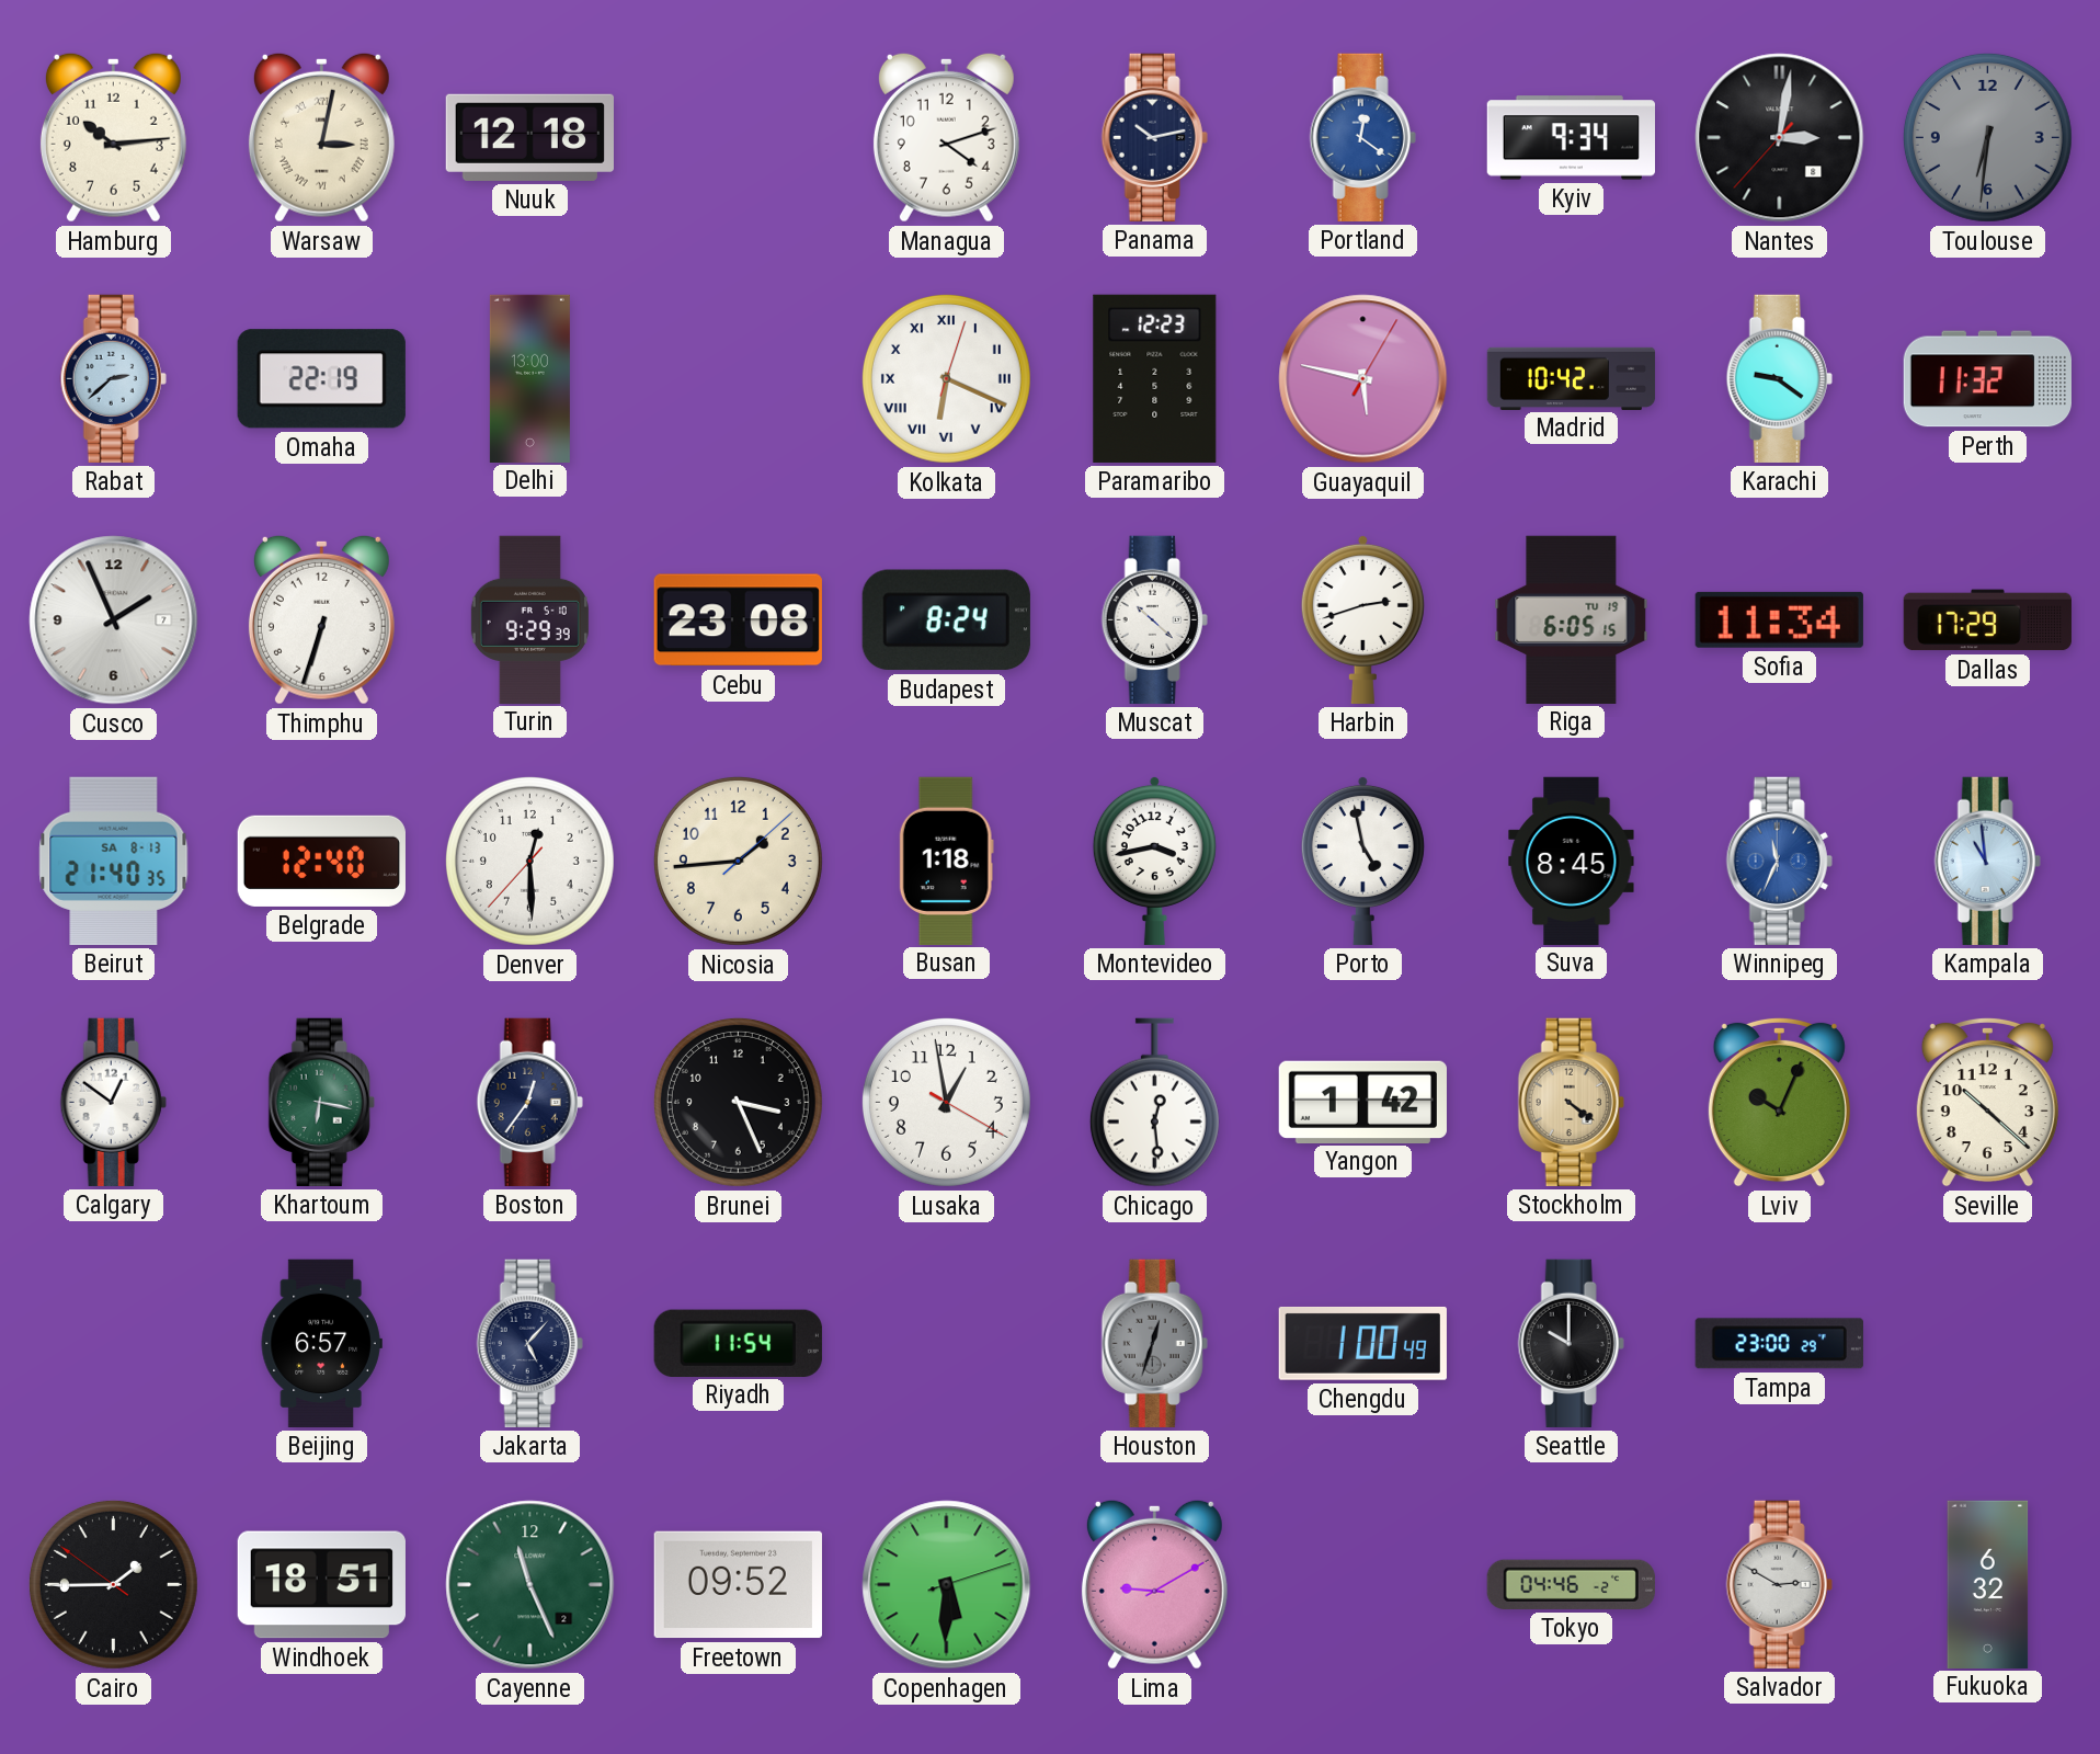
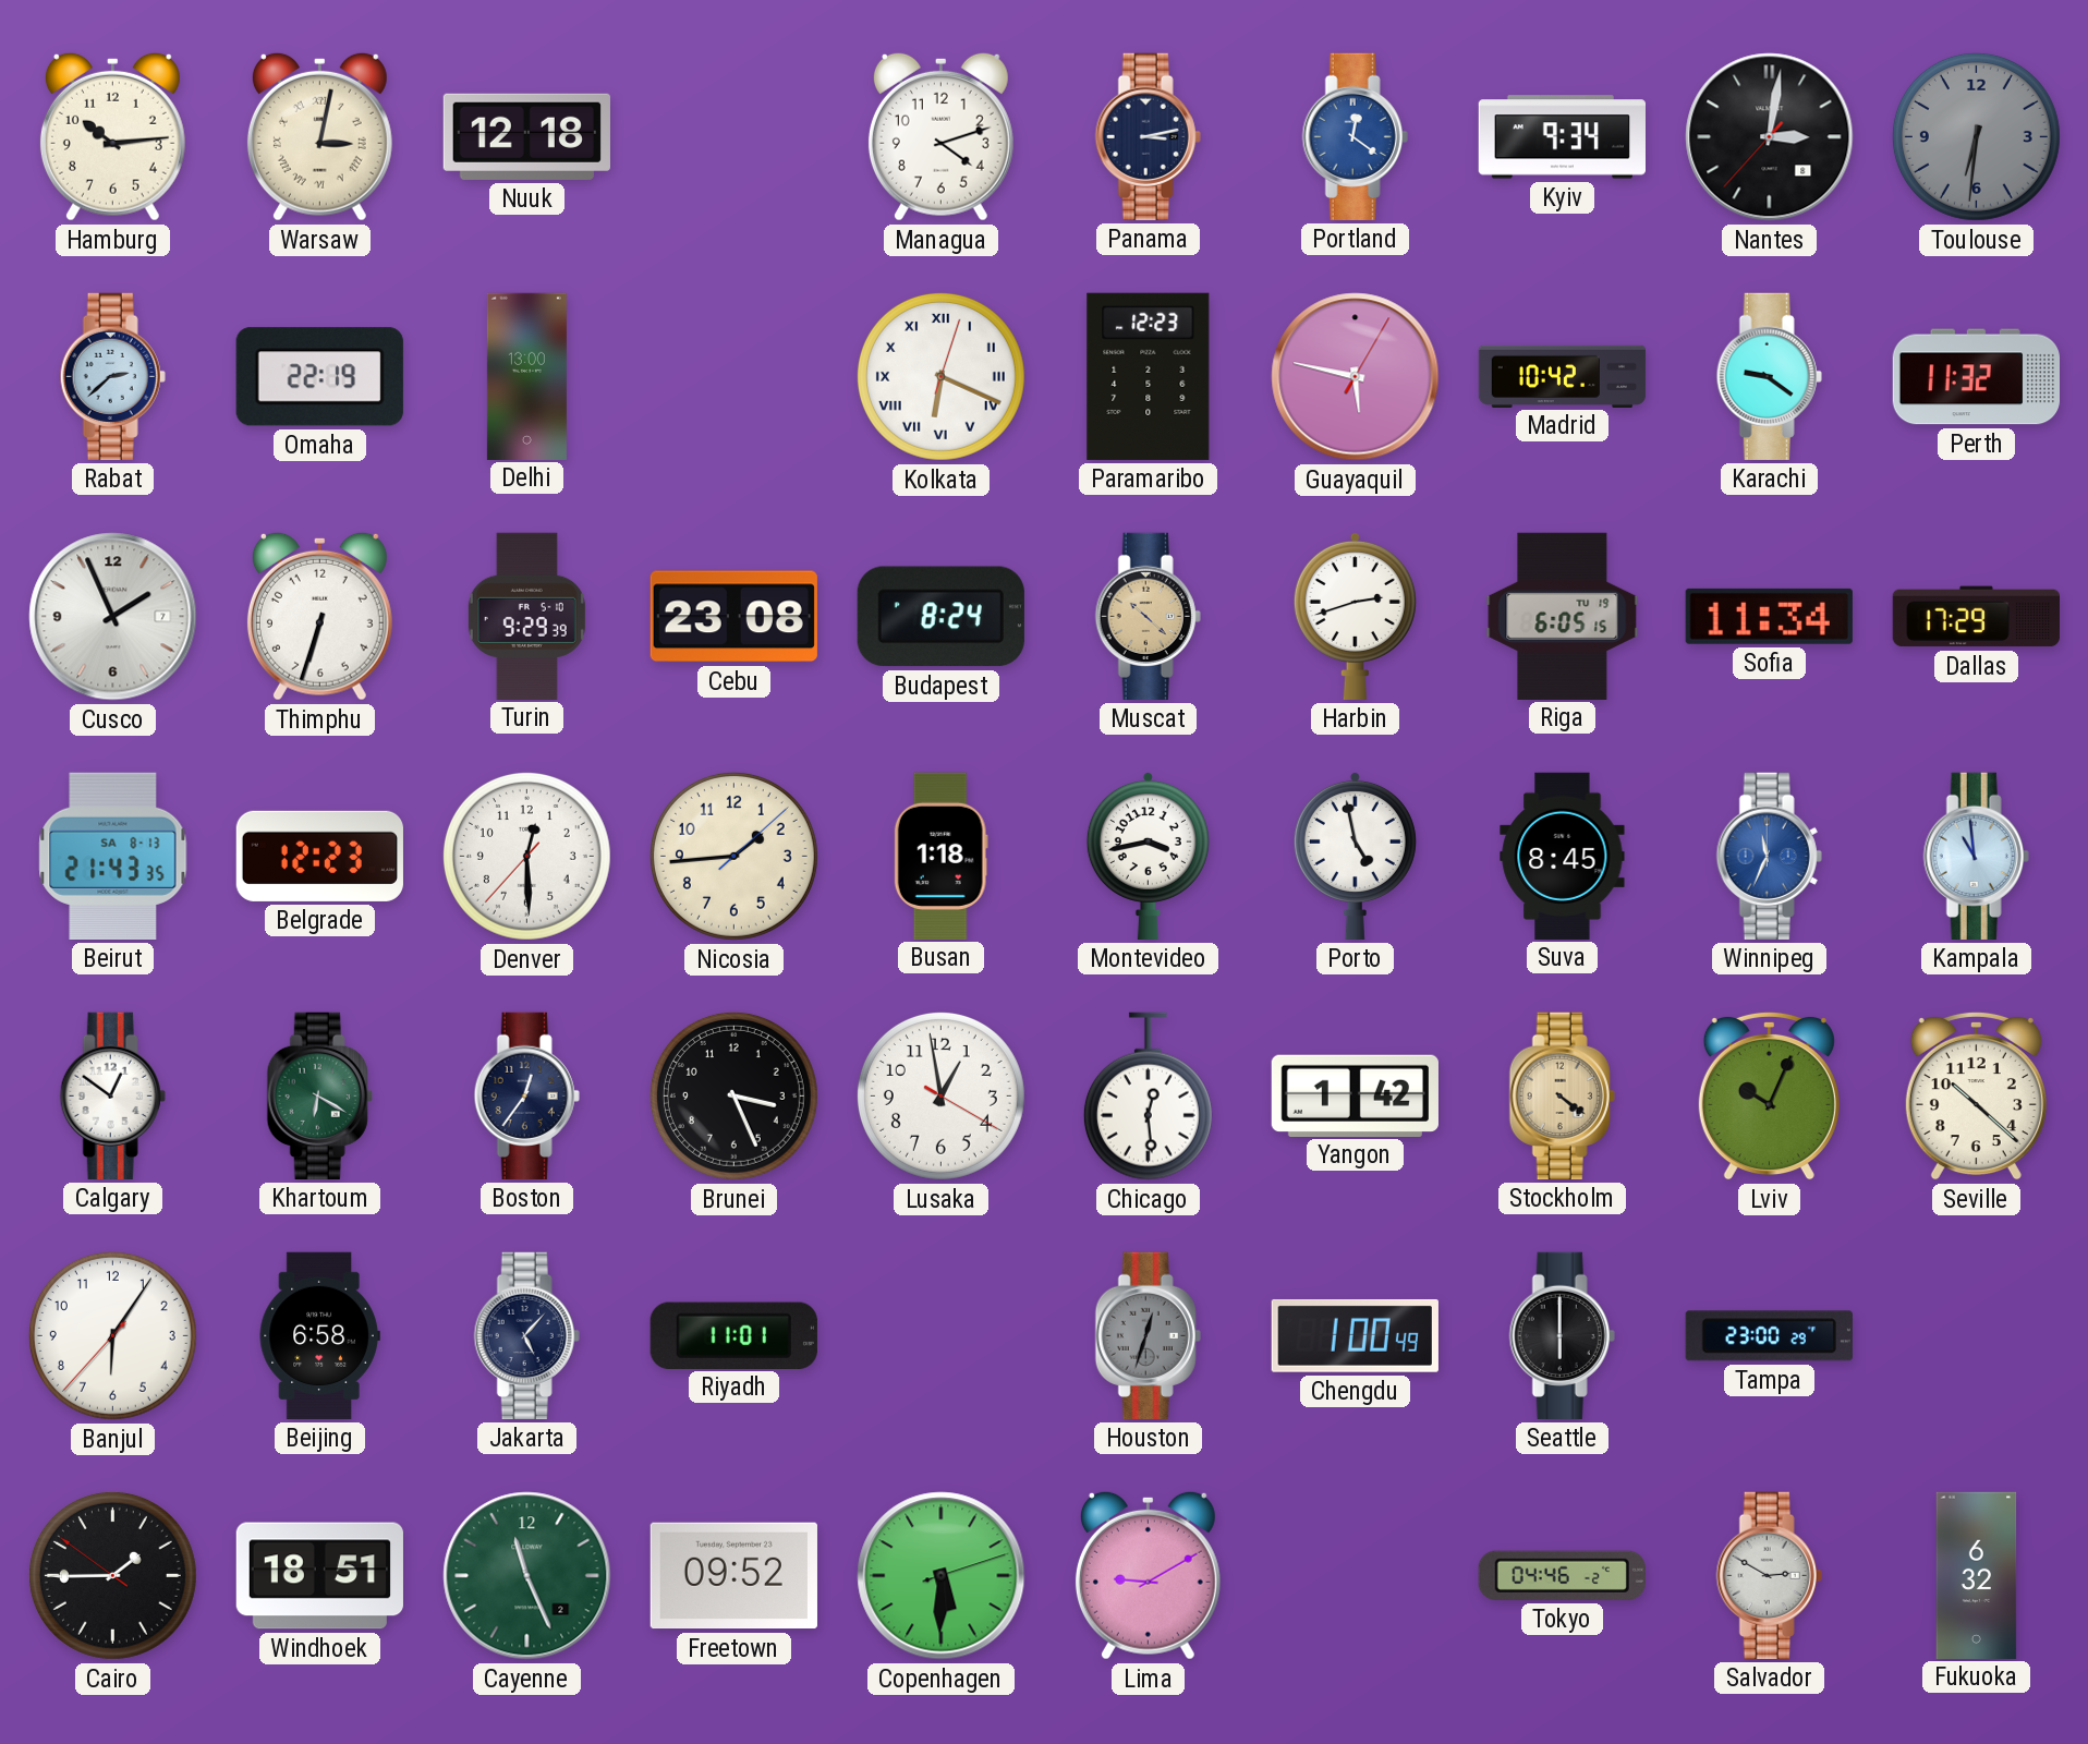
Panama: 10:13 -> 3:13
Muscat dial: white -> champagne
Beirut: 21:40 -> 21:43
Belgrade: 12:40 -> 12:23
Khartoum: 6:17 -> 6:20
Banjul: none -> 6:05
Beijing: 6:57 -> 6:58
Riyadh: 11:54 -> 11:01
Seattle: 10:00 -> 6:00
